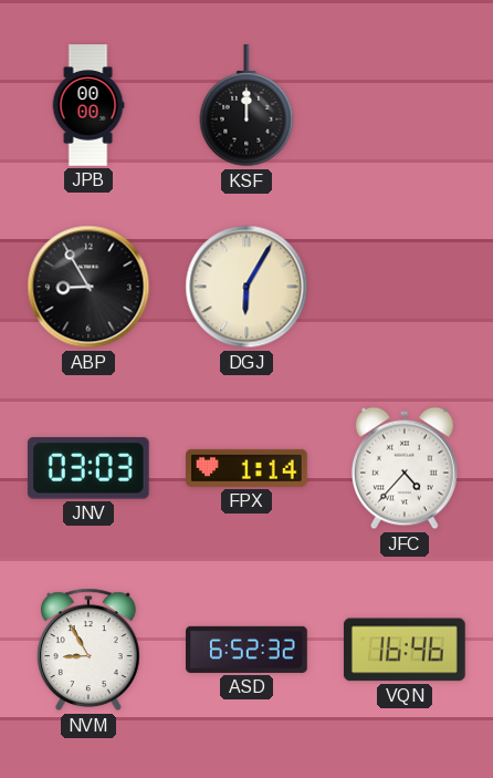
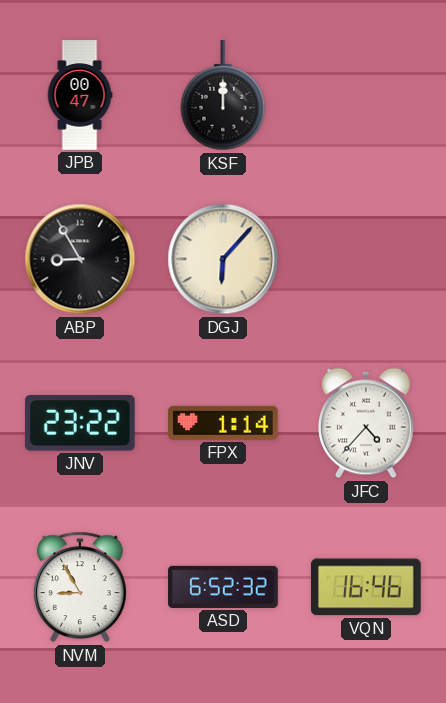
JPB: 00:00 -> 00:47
DGJ: 6:05 -> 6:07
JNV: 03:03 -> 23:22
